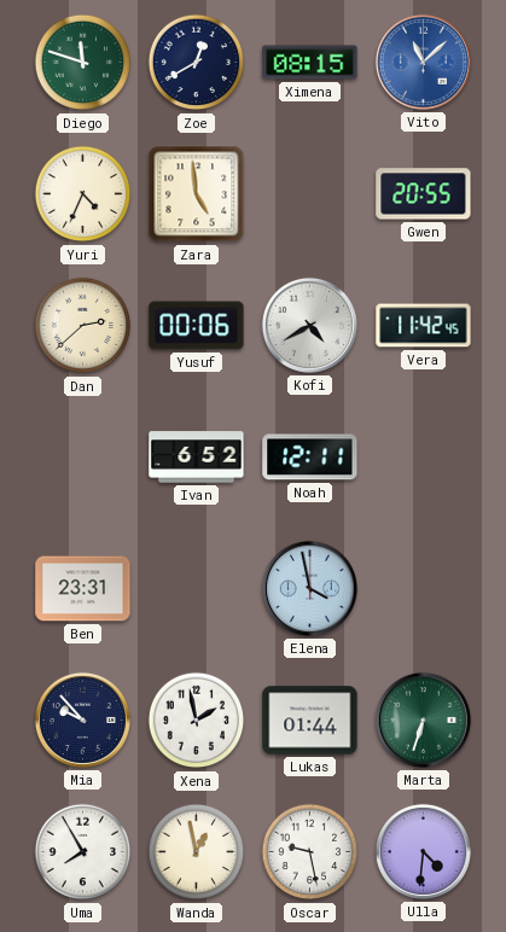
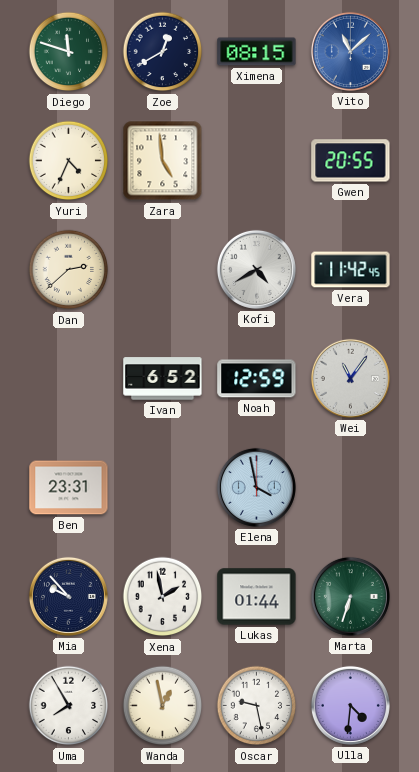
Yusuf: 00:06 -> none
Noah: 12:11 -> 12:59
Wei: none -> 11:06
